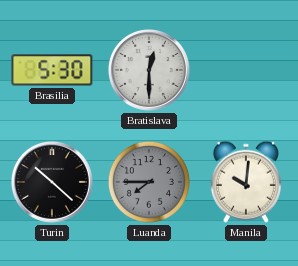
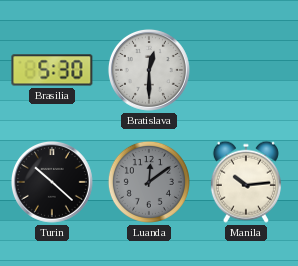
Luanda: 7:45 -> 12:09
Manila: 10:01 -> 10:14
